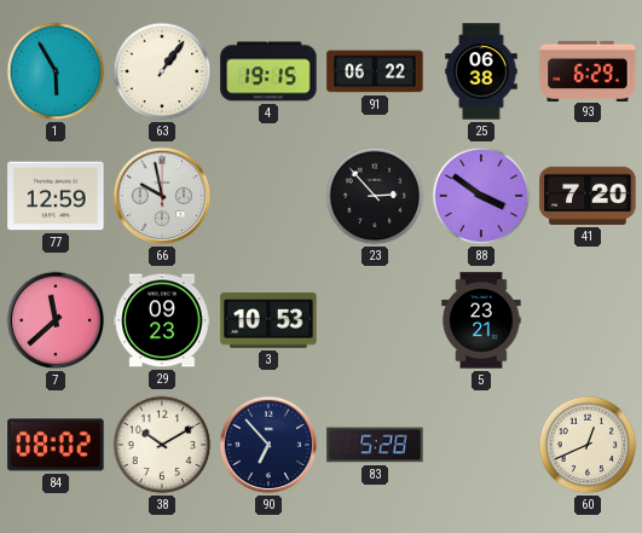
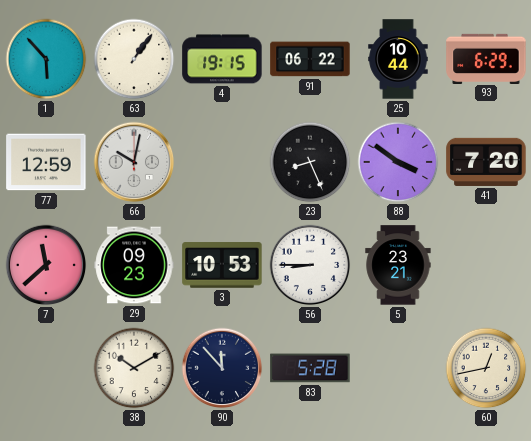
1: 5:55 -> 5:53
25: 06:38 -> 10:44
66: 9:58 -> 10:02
23: 2:53 -> 8:26
56: none -> 8:45
84: 08:02 -> none
90: 6:53 -> 11:53
60: 12:41 -> 12:43
